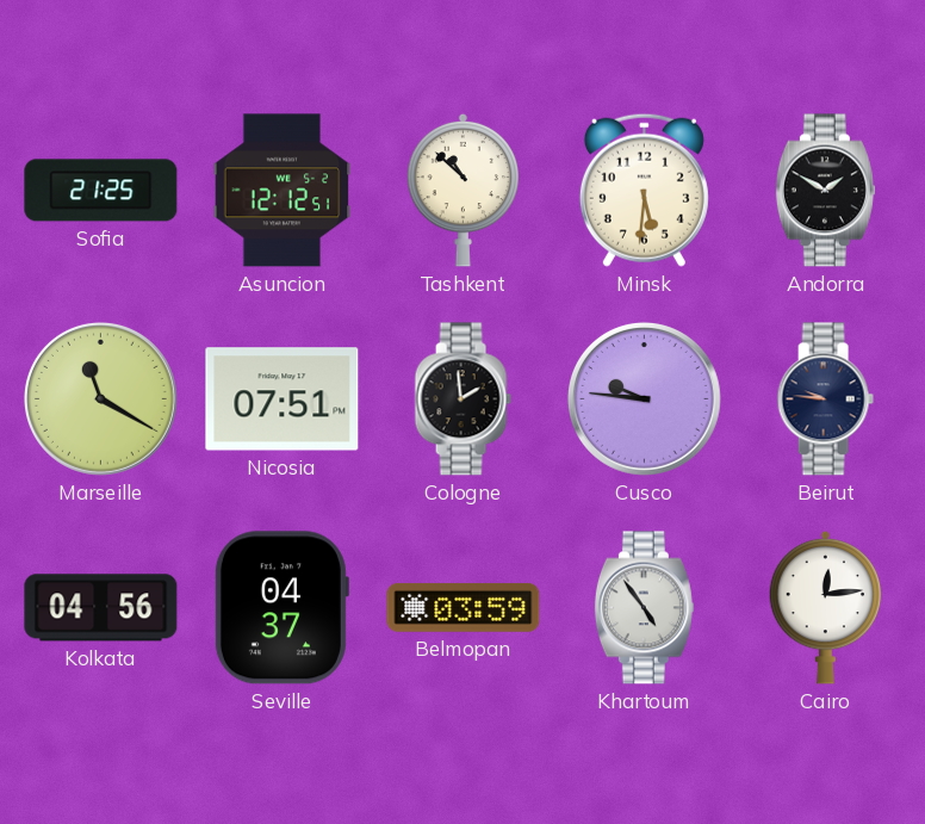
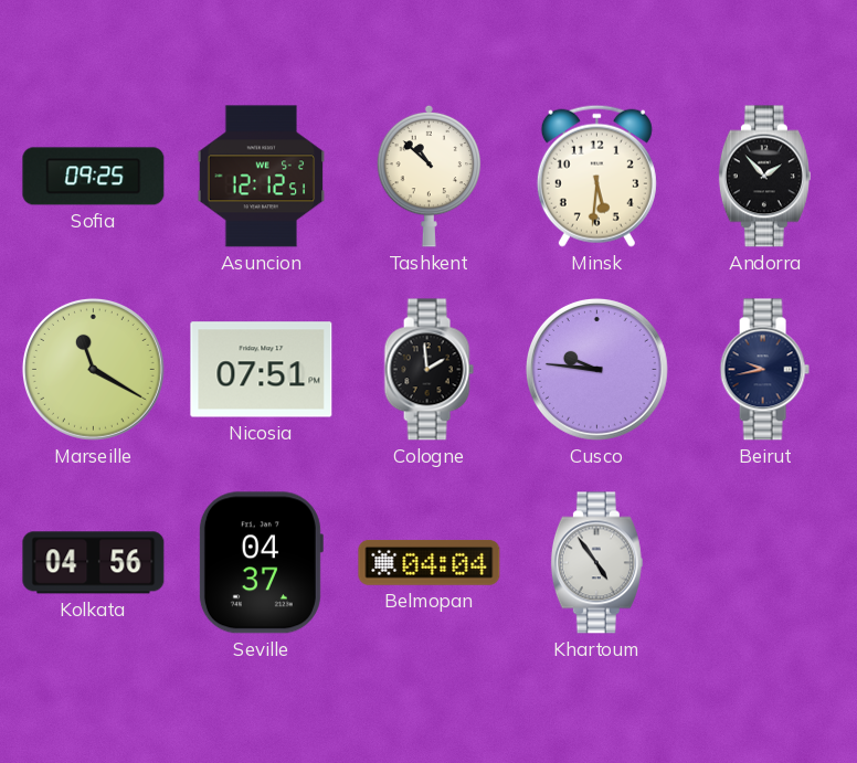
Sofia: 21:25 -> 09:25
Andorra: 1:50 -> 1:53
Beirut: 9:46 -> 9:43
Belmopan: 03:59 -> 04:04
Cairo: 12:14 -> none
